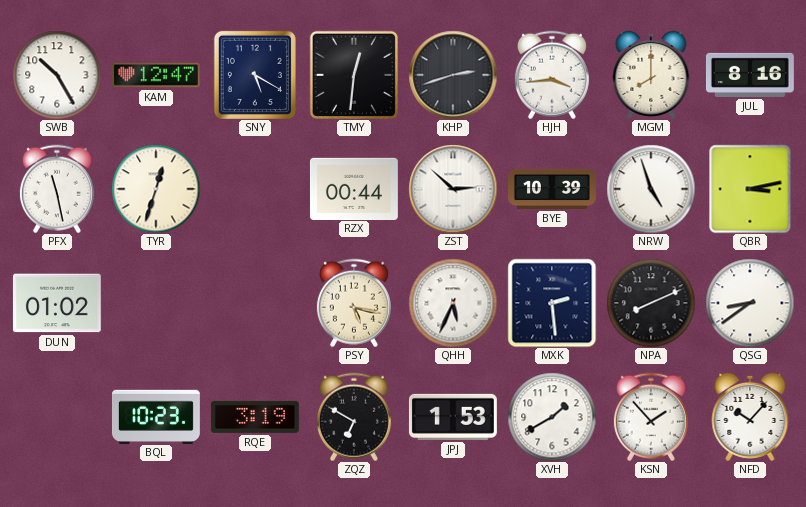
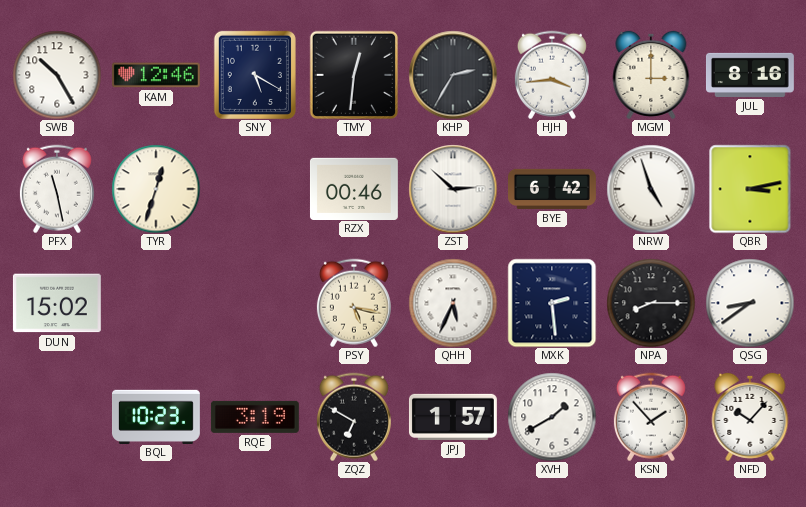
KAM: 12:47 -> 12:46
KHP: 2:42 -> 2:35
MGM: 8:00 -> 3:00
RZX: 00:44 -> 00:46
BYE: 10:39 -> 6:42
DUN: 01:02 -> 15:02
NPA: 8:11 -> 8:15
JPJ: 1:53 -> 1:57
